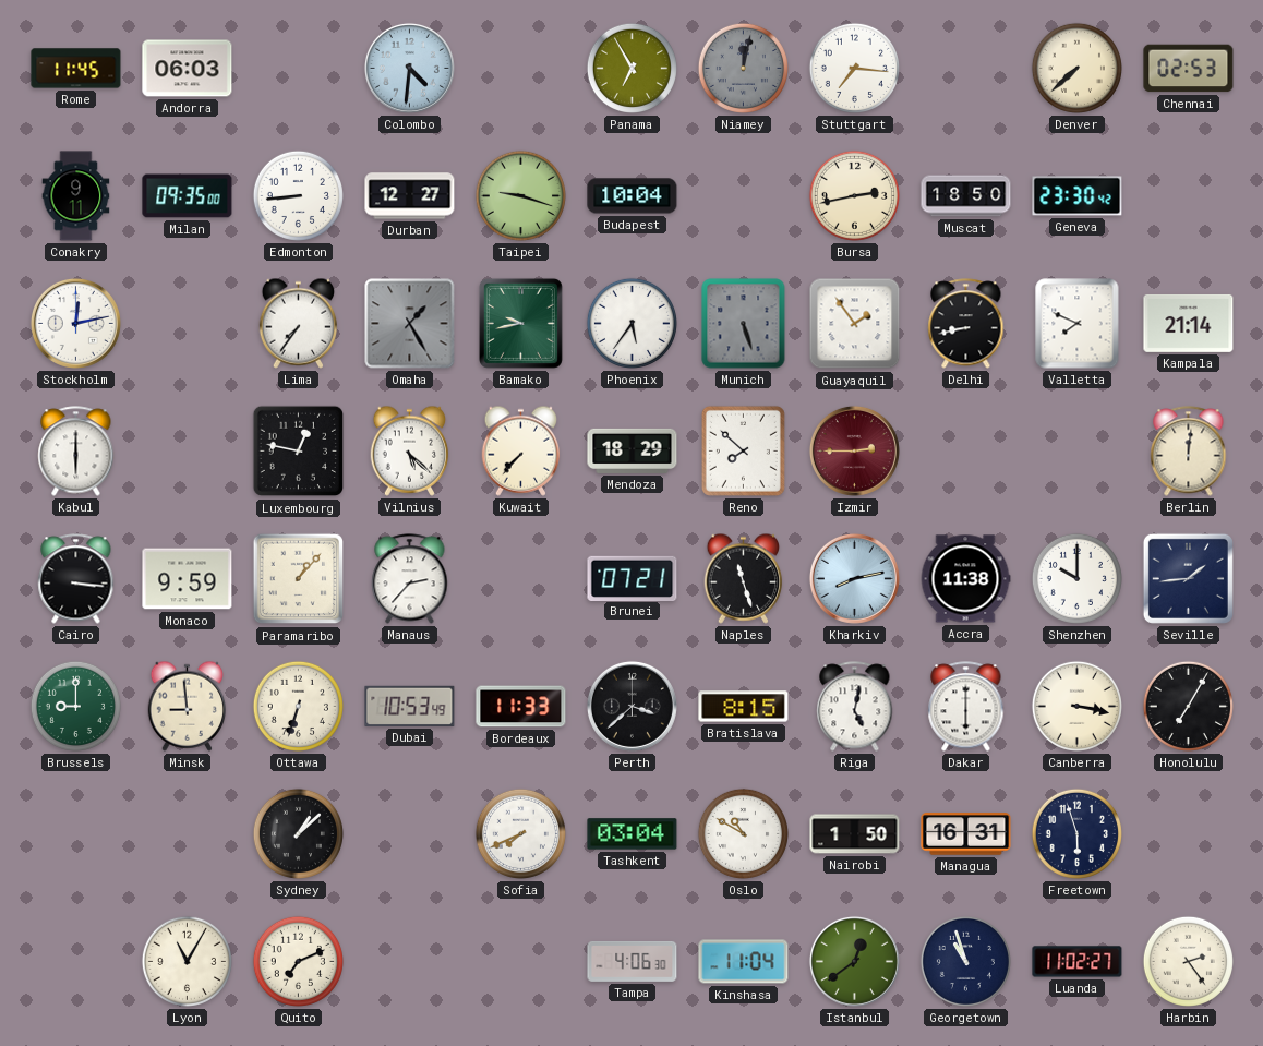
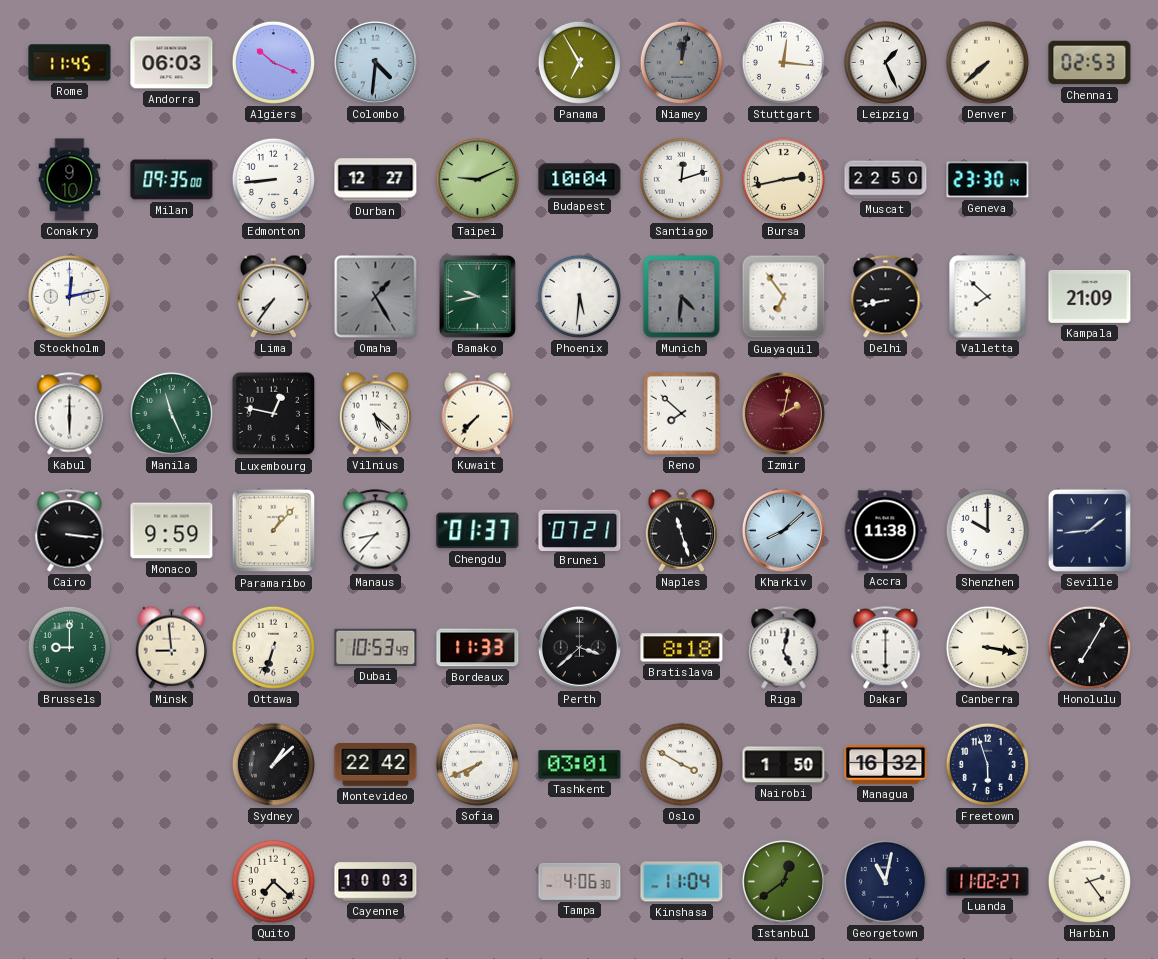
Algiers: none -> 10:19
Stuttgart: 7:16 -> 12:16
Leipzig: none -> 1:26
Conakry: 9:11 -> 9:10
Taipei: 9:18 -> 9:11
Santiago: none -> 12:12
Muscat: 18:50 -> 22:50
Geneva: 23:30:42 -> 23:30:14
Phoenix: 5:36 -> 5:31
Munich: 5:27 -> 4:31
Guayaquil: 1:54 -> 6:54
Valletta: 7:49 -> 7:52
Kampala: 21:14 -> 21:09
Manila: none -> 11:26
Mendoza: 18:29 -> none
Izmir: 2:45 -> 2:02
Berlin: 12:01 -> none
Manaus: 2:37 -> 8:37
Chengdu: none -> 01:37
Kharkiv: 8:13 -> 8:08
Bratislava: 8:15 -> 8:18
Montevideo: none -> 22:42
Tashkent: 03:04 -> 03:01
Oslo: 10:50 -> 3:50
Managua: 16:31 -> 16:32
Lyon: 11:05 -> none
Quito: 7:11 -> 7:22
Cayenne: none -> 10:03
Georgetown: 10:57 -> 11:02
